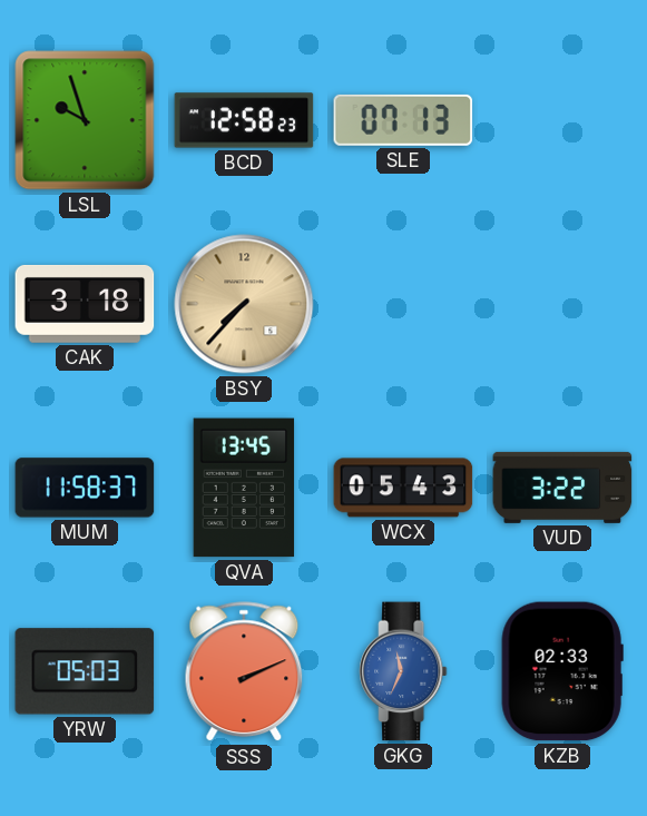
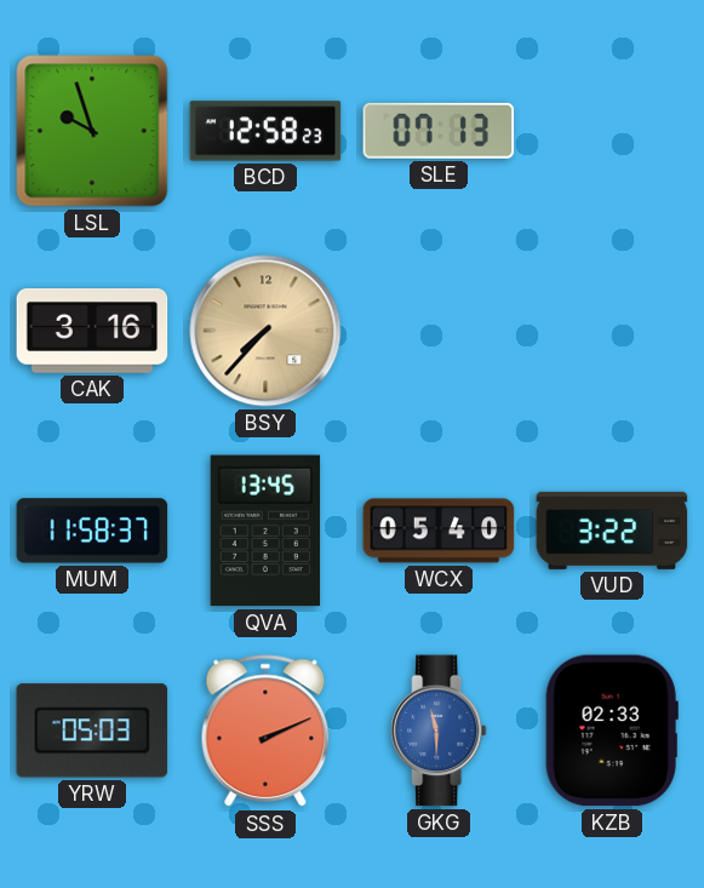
CAK: 3:18 -> 3:16
WCX: 05:43 -> 05:40
GKG: 11:34 -> 11:30
